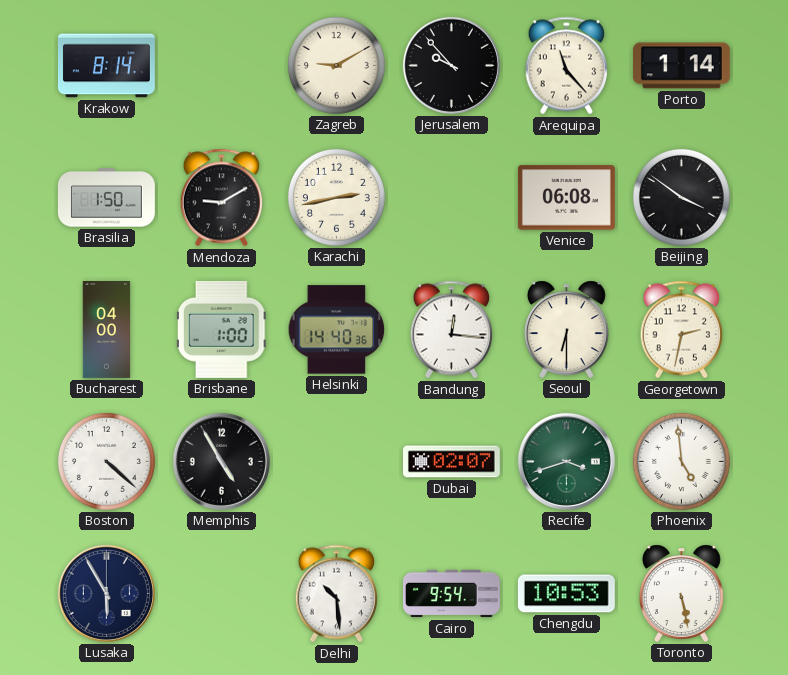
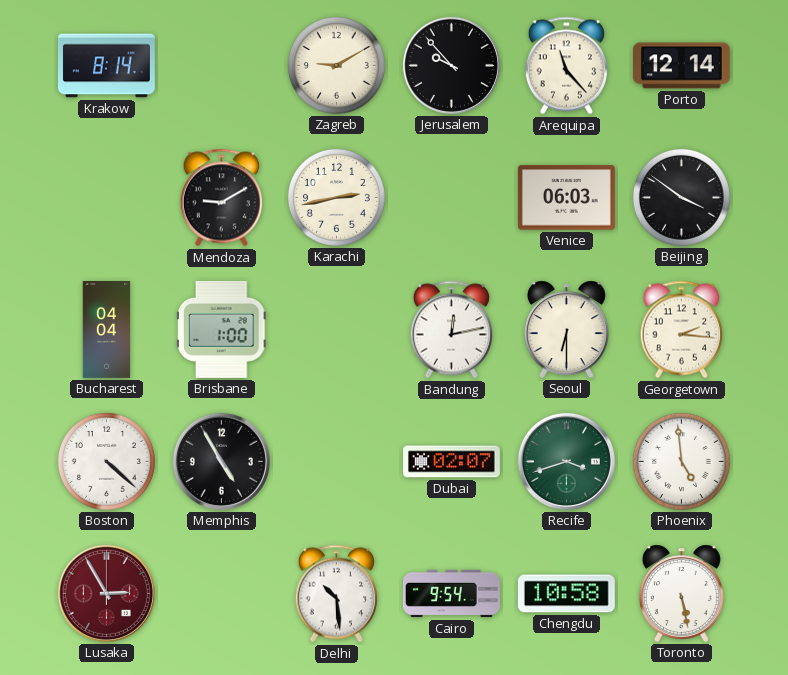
Porto: 1:14 -> 12:14
Brasilia: 1:50 -> none
Venice: 06:08 -> 06:03
Bucharest: 04:00 -> 04:04
Helsinki: 14:40 -> none
Bandung: 12:16 -> 12:13
Georgetown: 2:32 -> 2:16
Lusaka: 5:55 -> 2:55
Lusaka dial: navy -> burgundy
Chengdu: 10:53 -> 10:58
